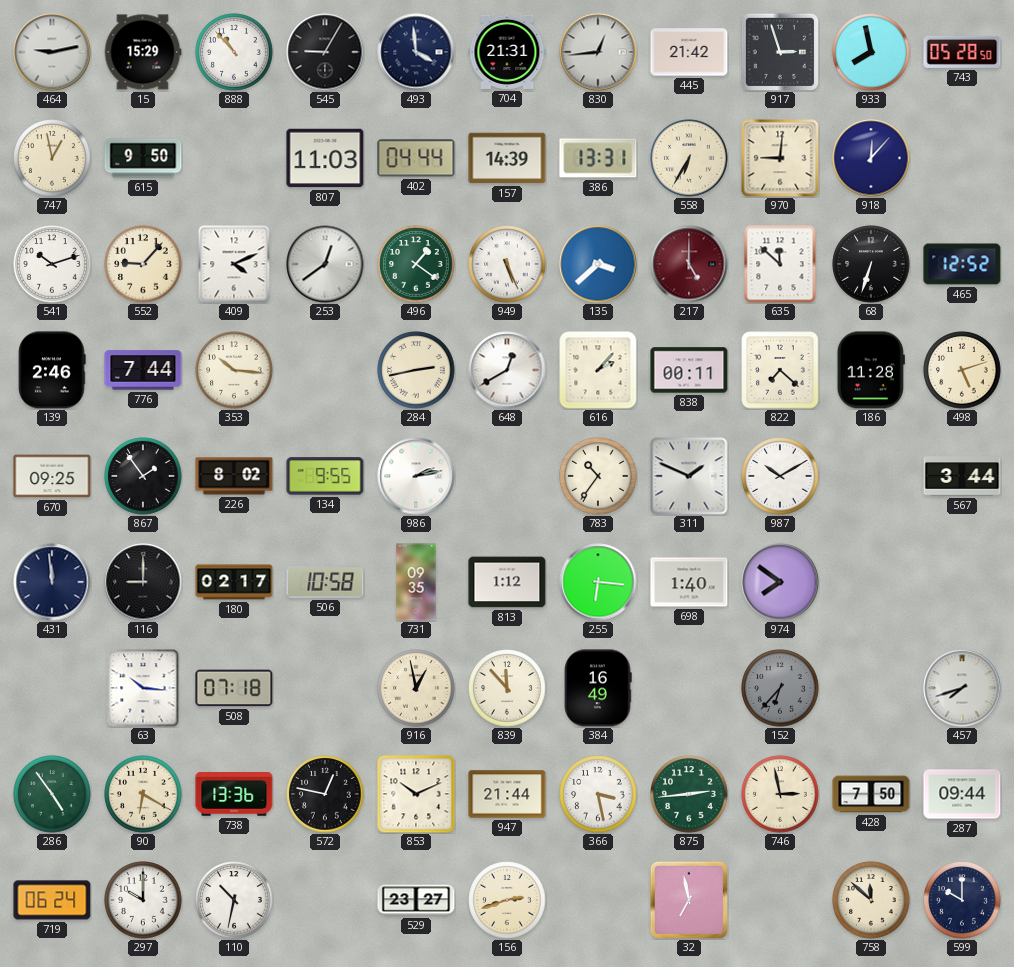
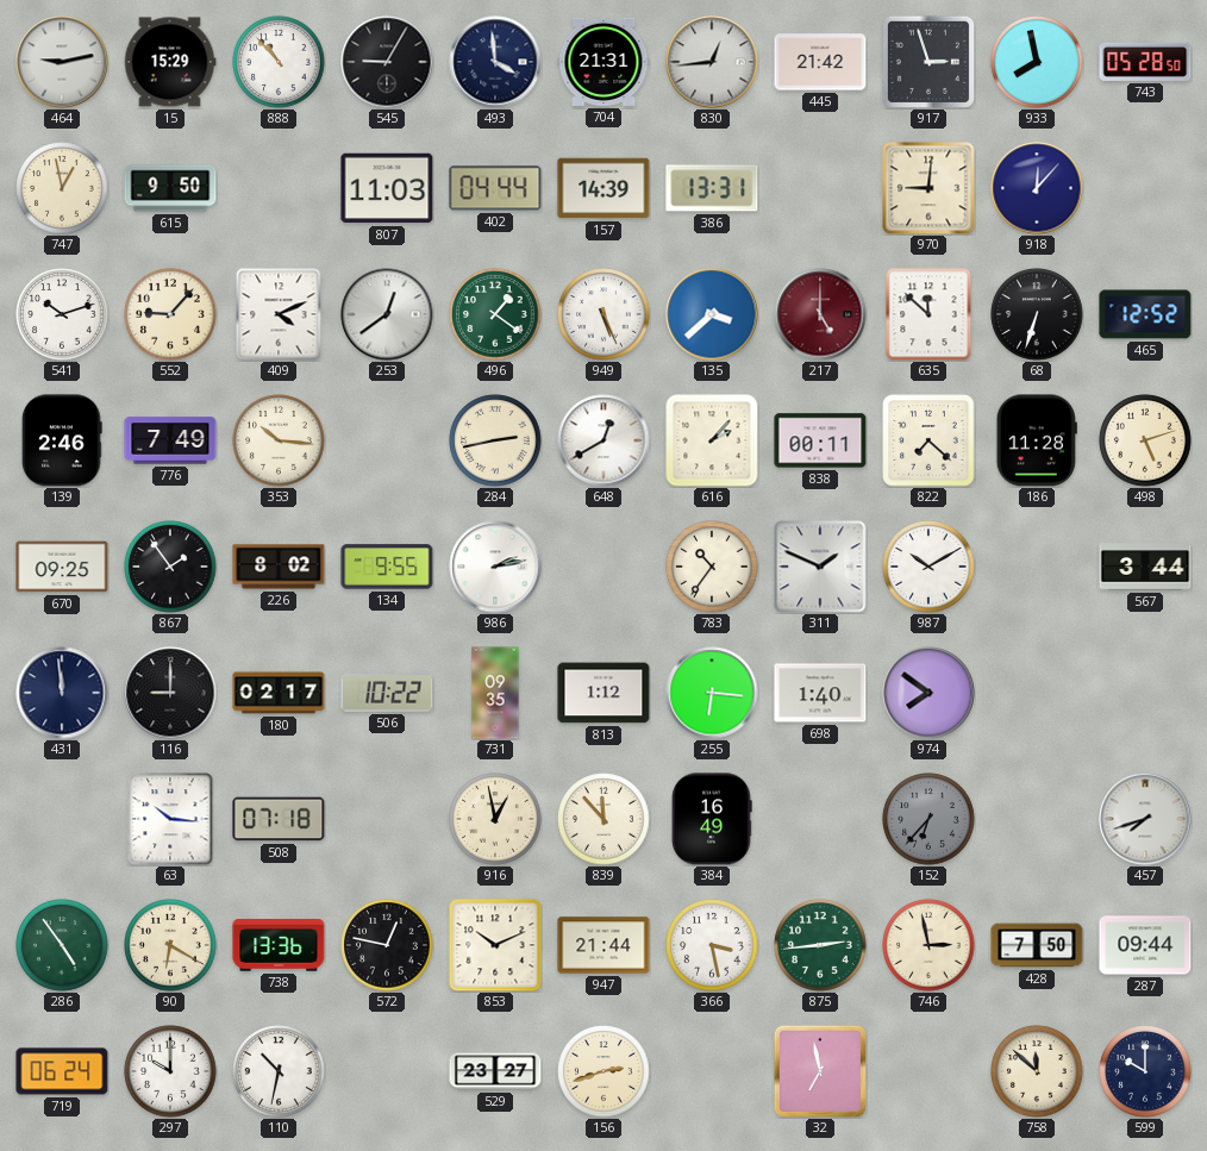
558: 6:35 -> none
776: 7:44 -> 7:49
506: 10:58 -> 10:22
